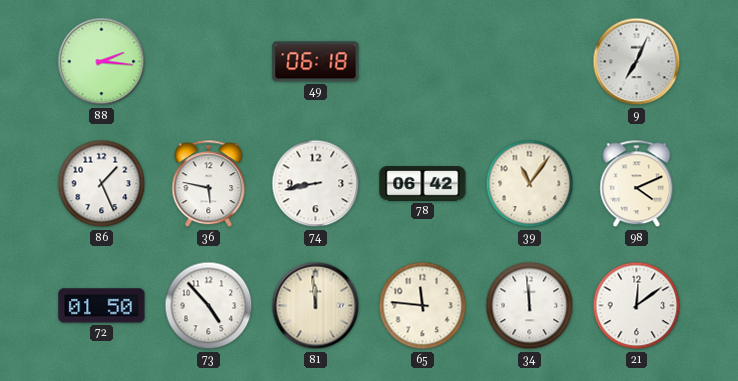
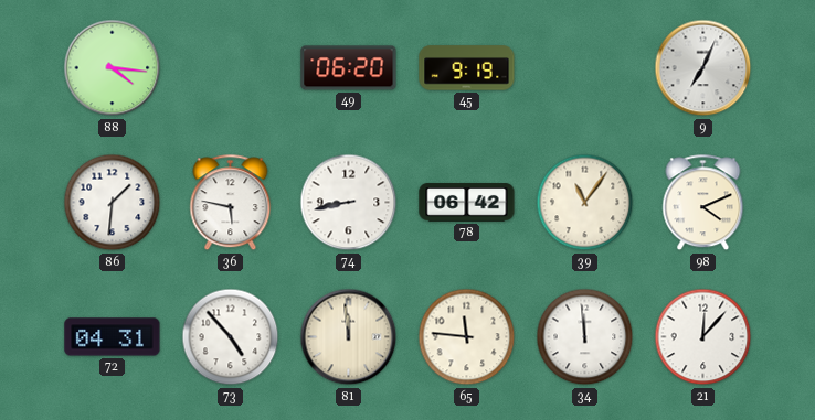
88: 2:16 -> 4:16
49: 06:18 -> 06:20
45: none -> 9:19
86: 1:26 -> 1:31
72: 01:50 -> 04:31
21: 12:09 -> 12:07
